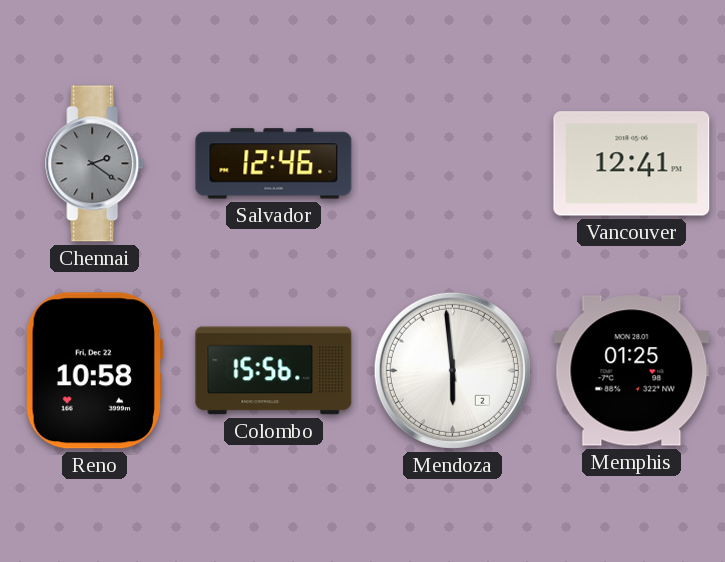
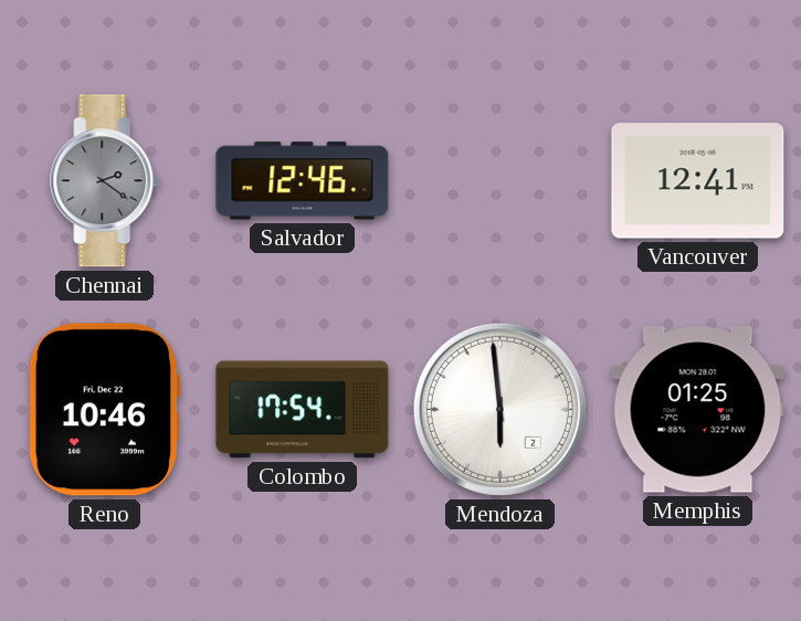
Reno: 10:58 -> 10:46
Colombo: 15:56 -> 17:54
